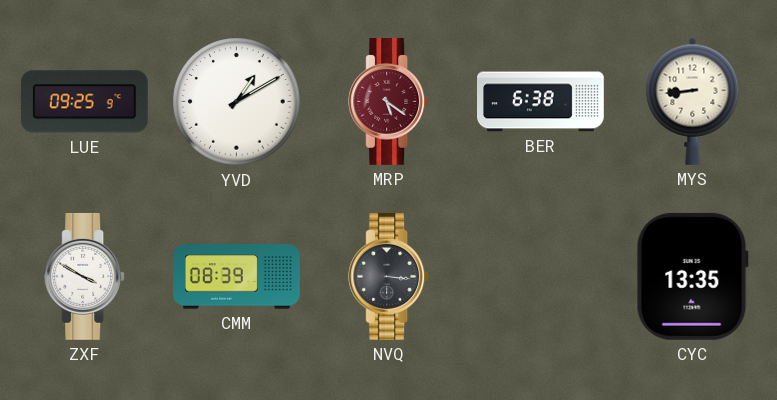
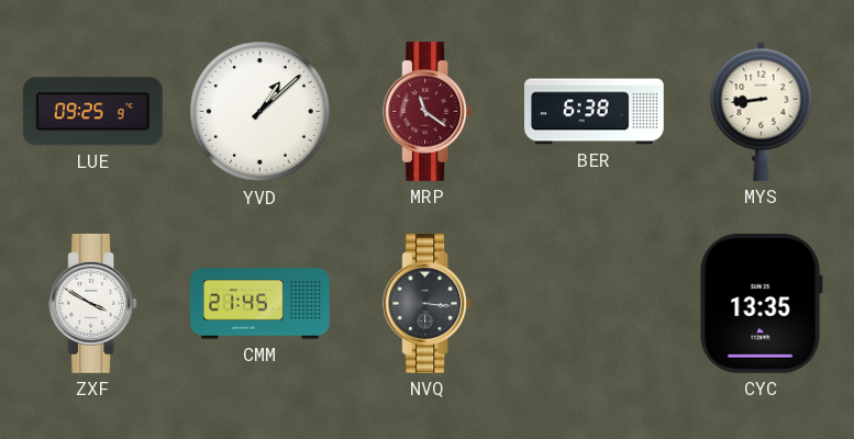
YVD: 1:10 -> 1:08
MRP: 5:21 -> 11:21
CMM: 08:39 -> 21:45
